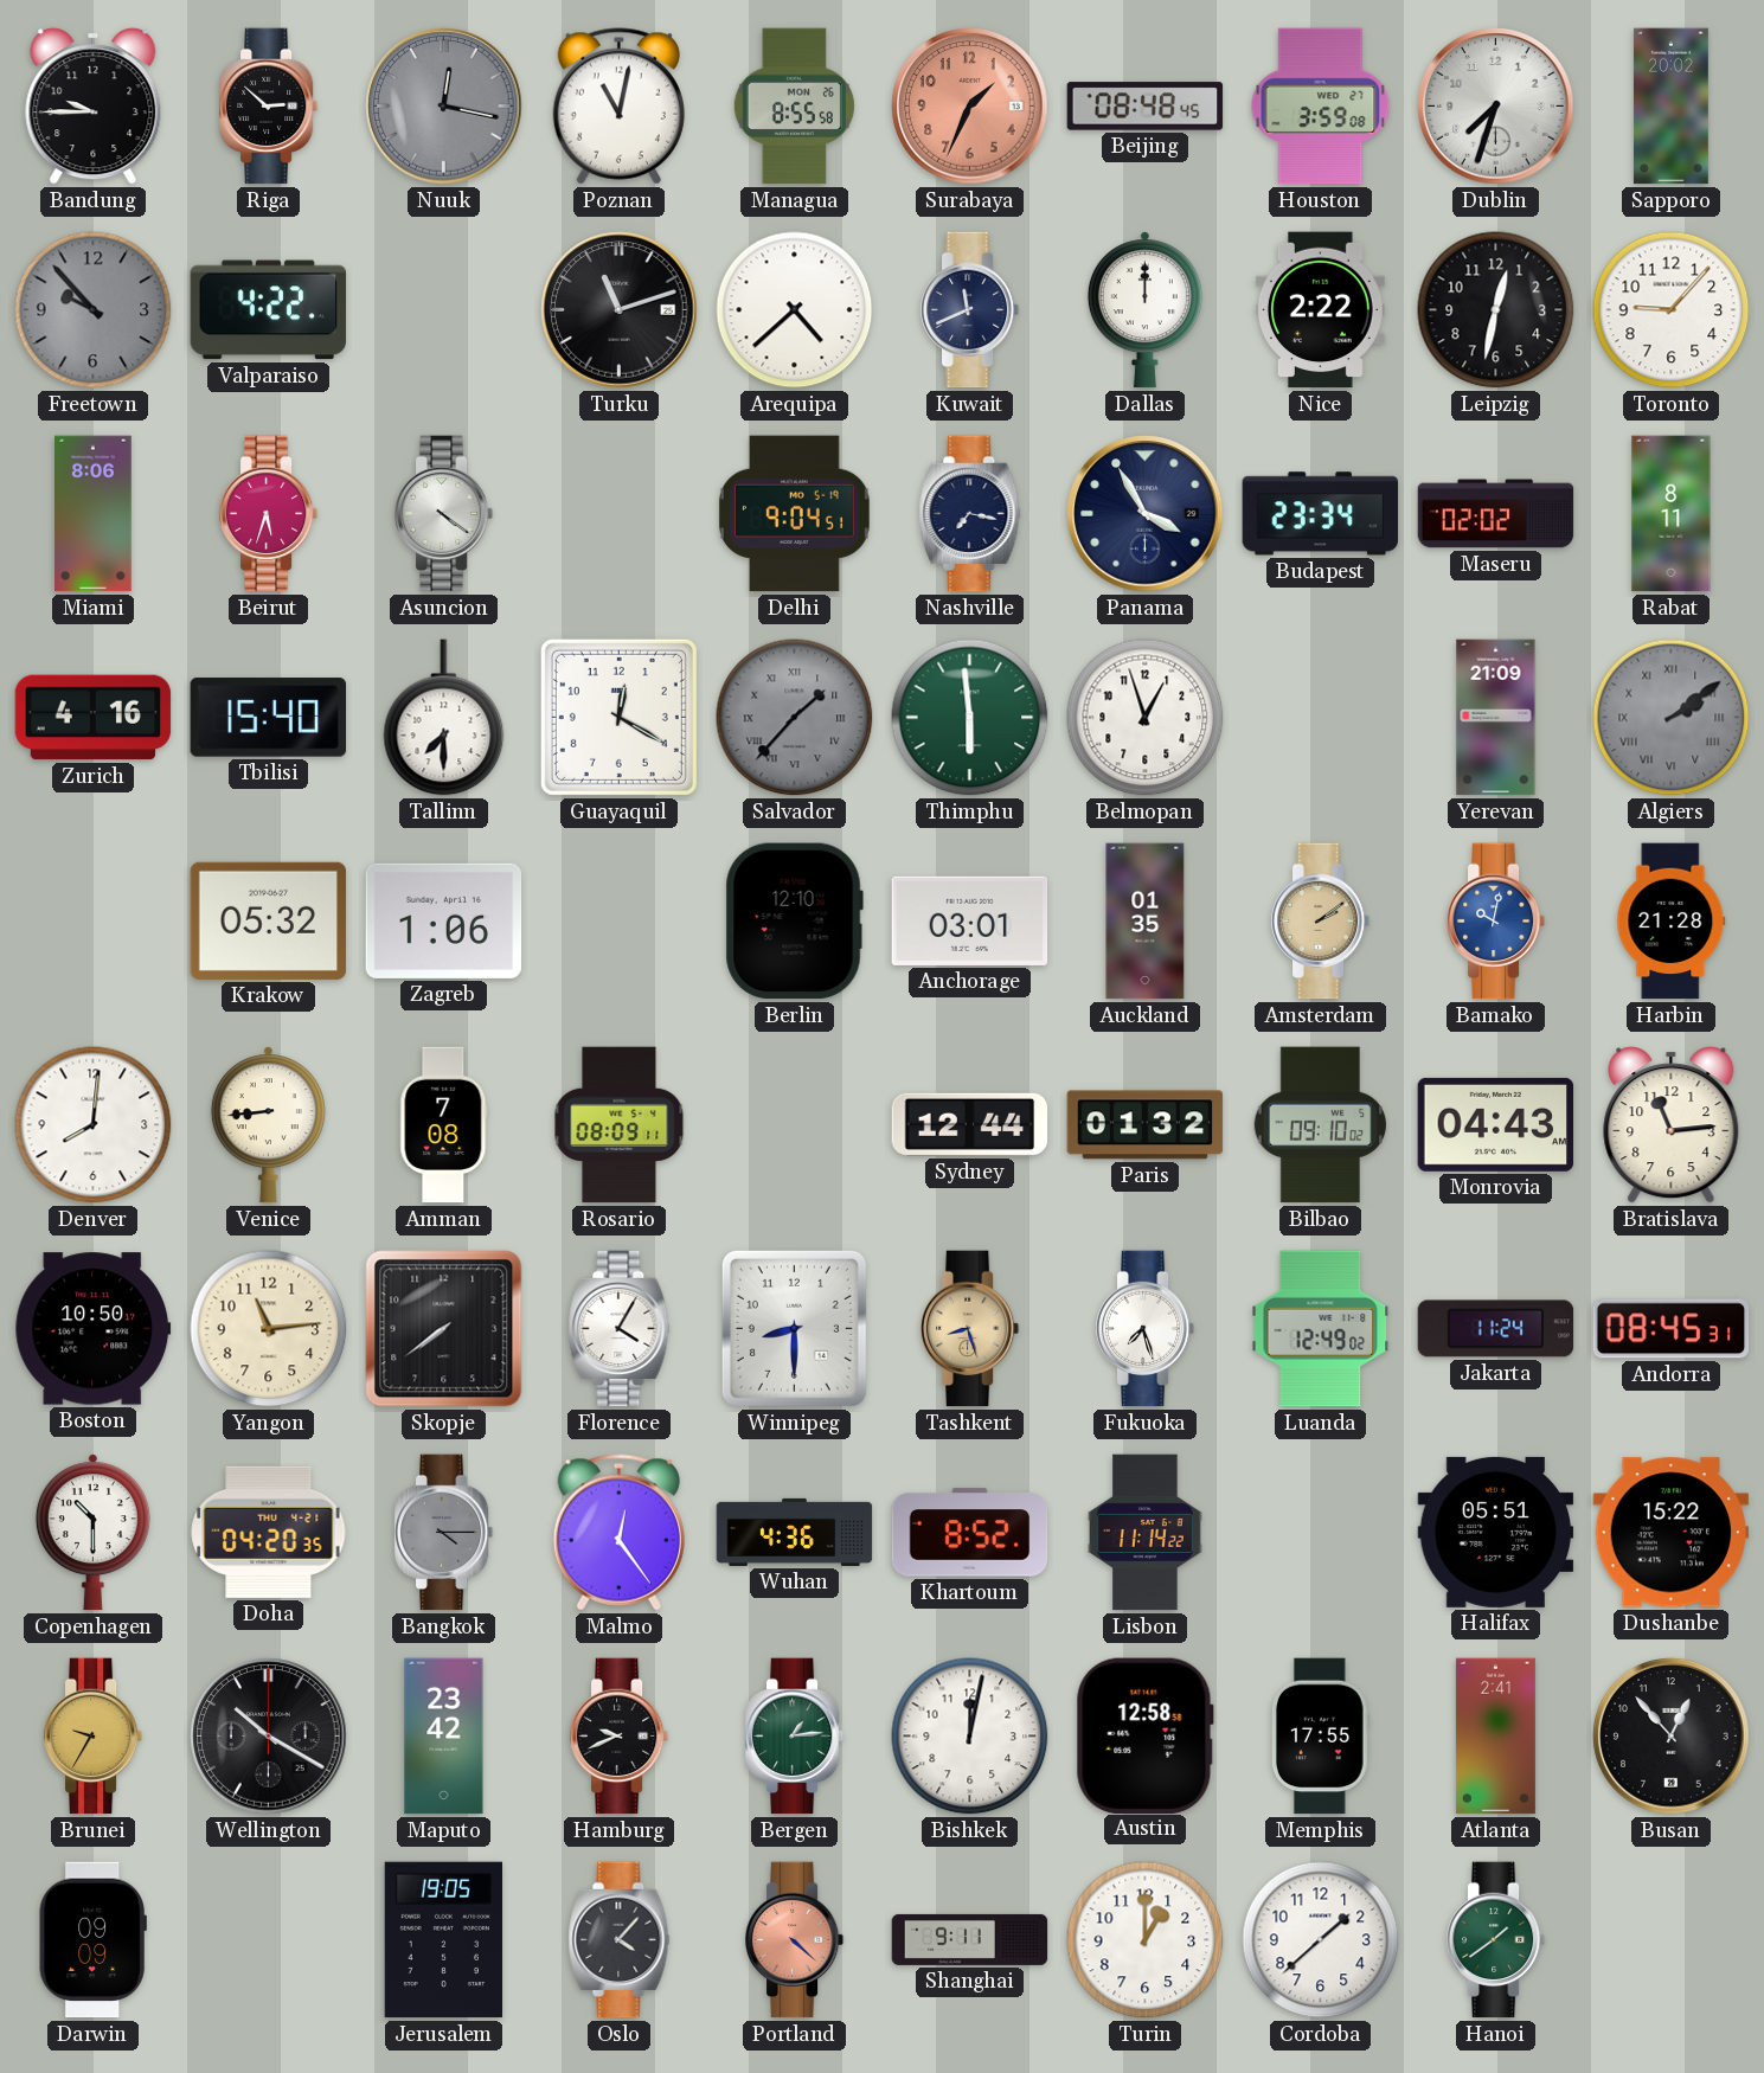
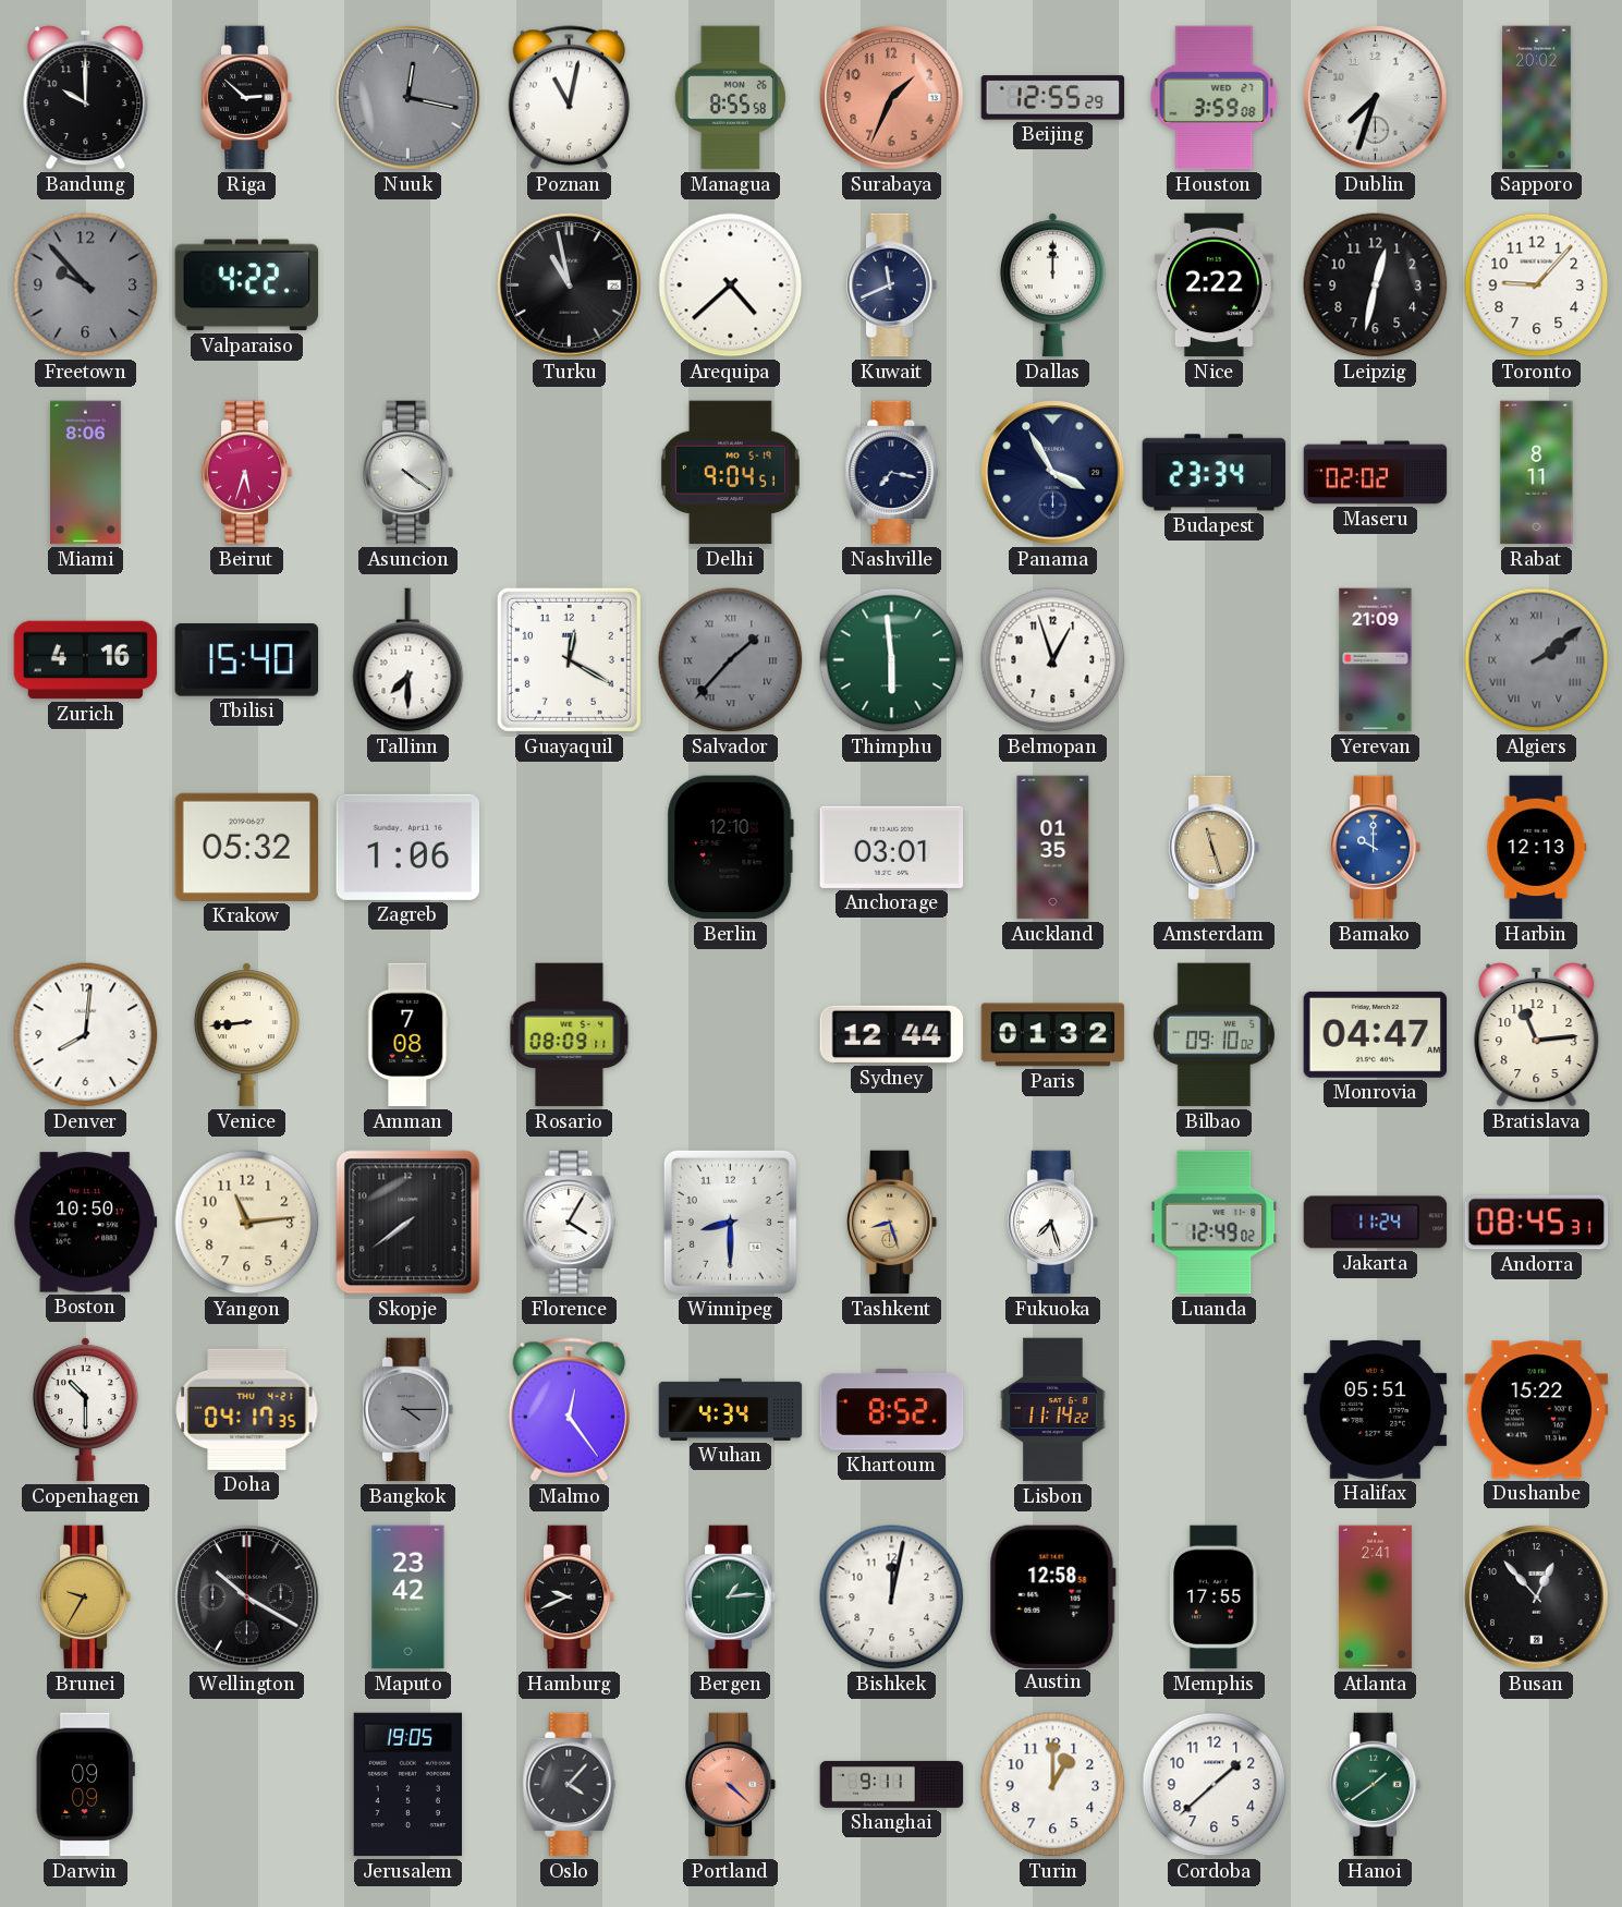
Bandung: 9:45 -> 10:00
Beijing: 08:48 -> 12:55
Turku: 11:12 -> 10:58
Amsterdam: 2:09 -> 11:27
Bamako: 10:02 -> 10:00
Harbin: 21:28 -> 12:13
Monrovia: 04:43 -> 04:47
Doha: 04:20 -> 04:17
Wuhan: 4:36 -> 4:34
